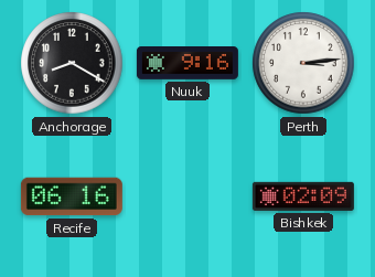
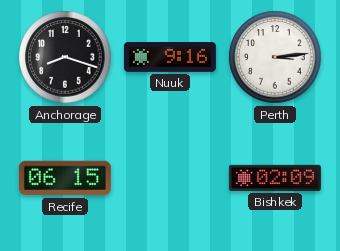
Anchorage: 8:20 -> 8:18
Recife: 06:16 -> 06:15
